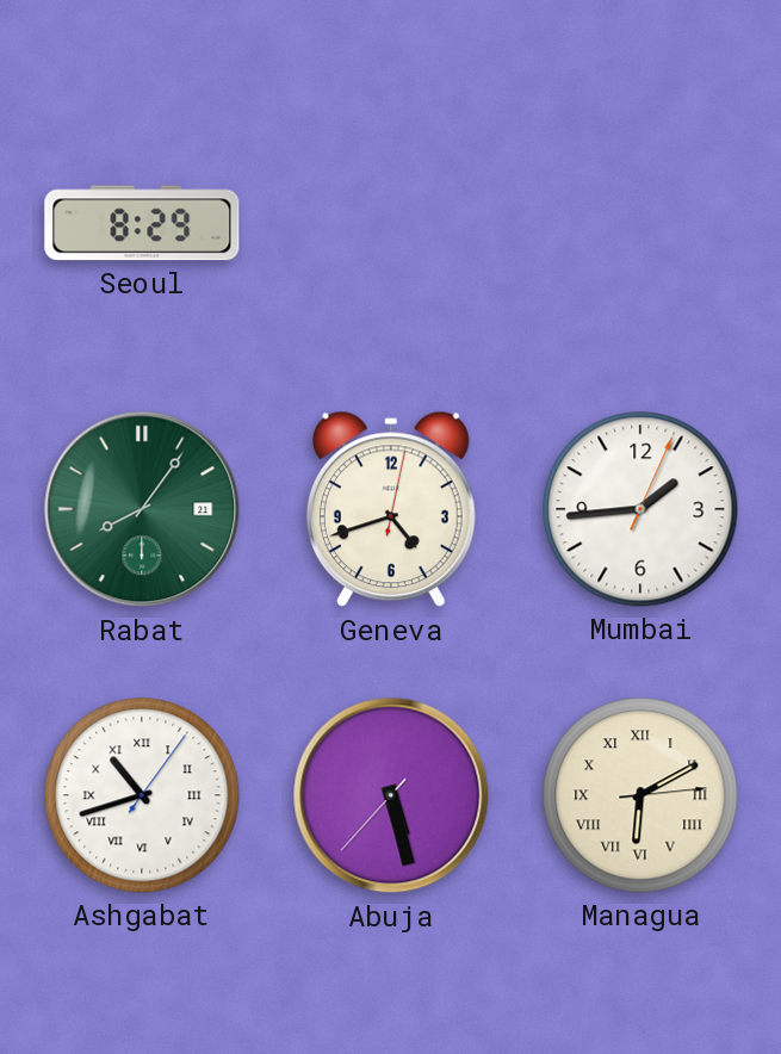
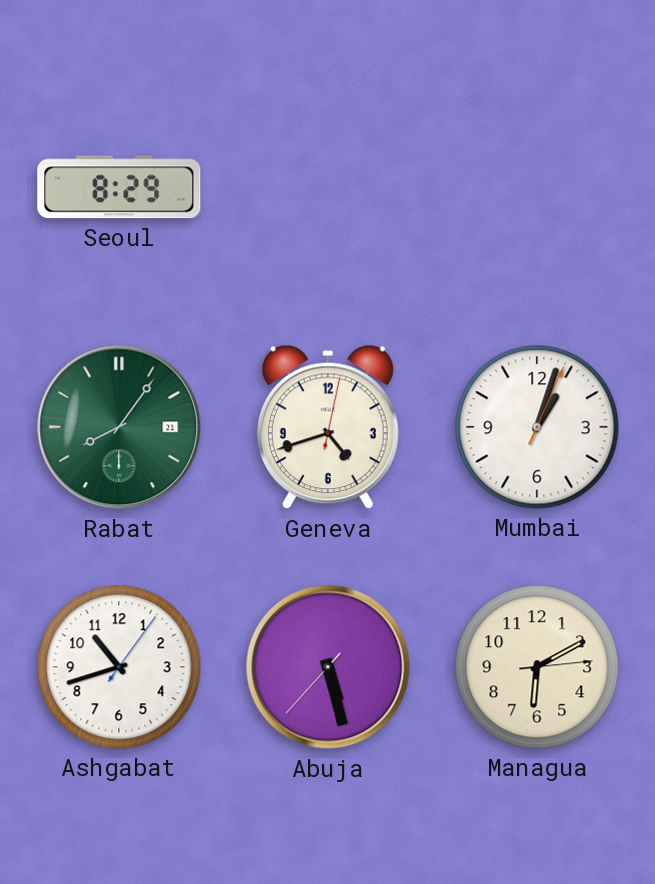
Mumbai: 1:44 -> 1:03
Ashgabat numerals: Roman -> Arabic
Managua numerals: Roman -> Arabic
